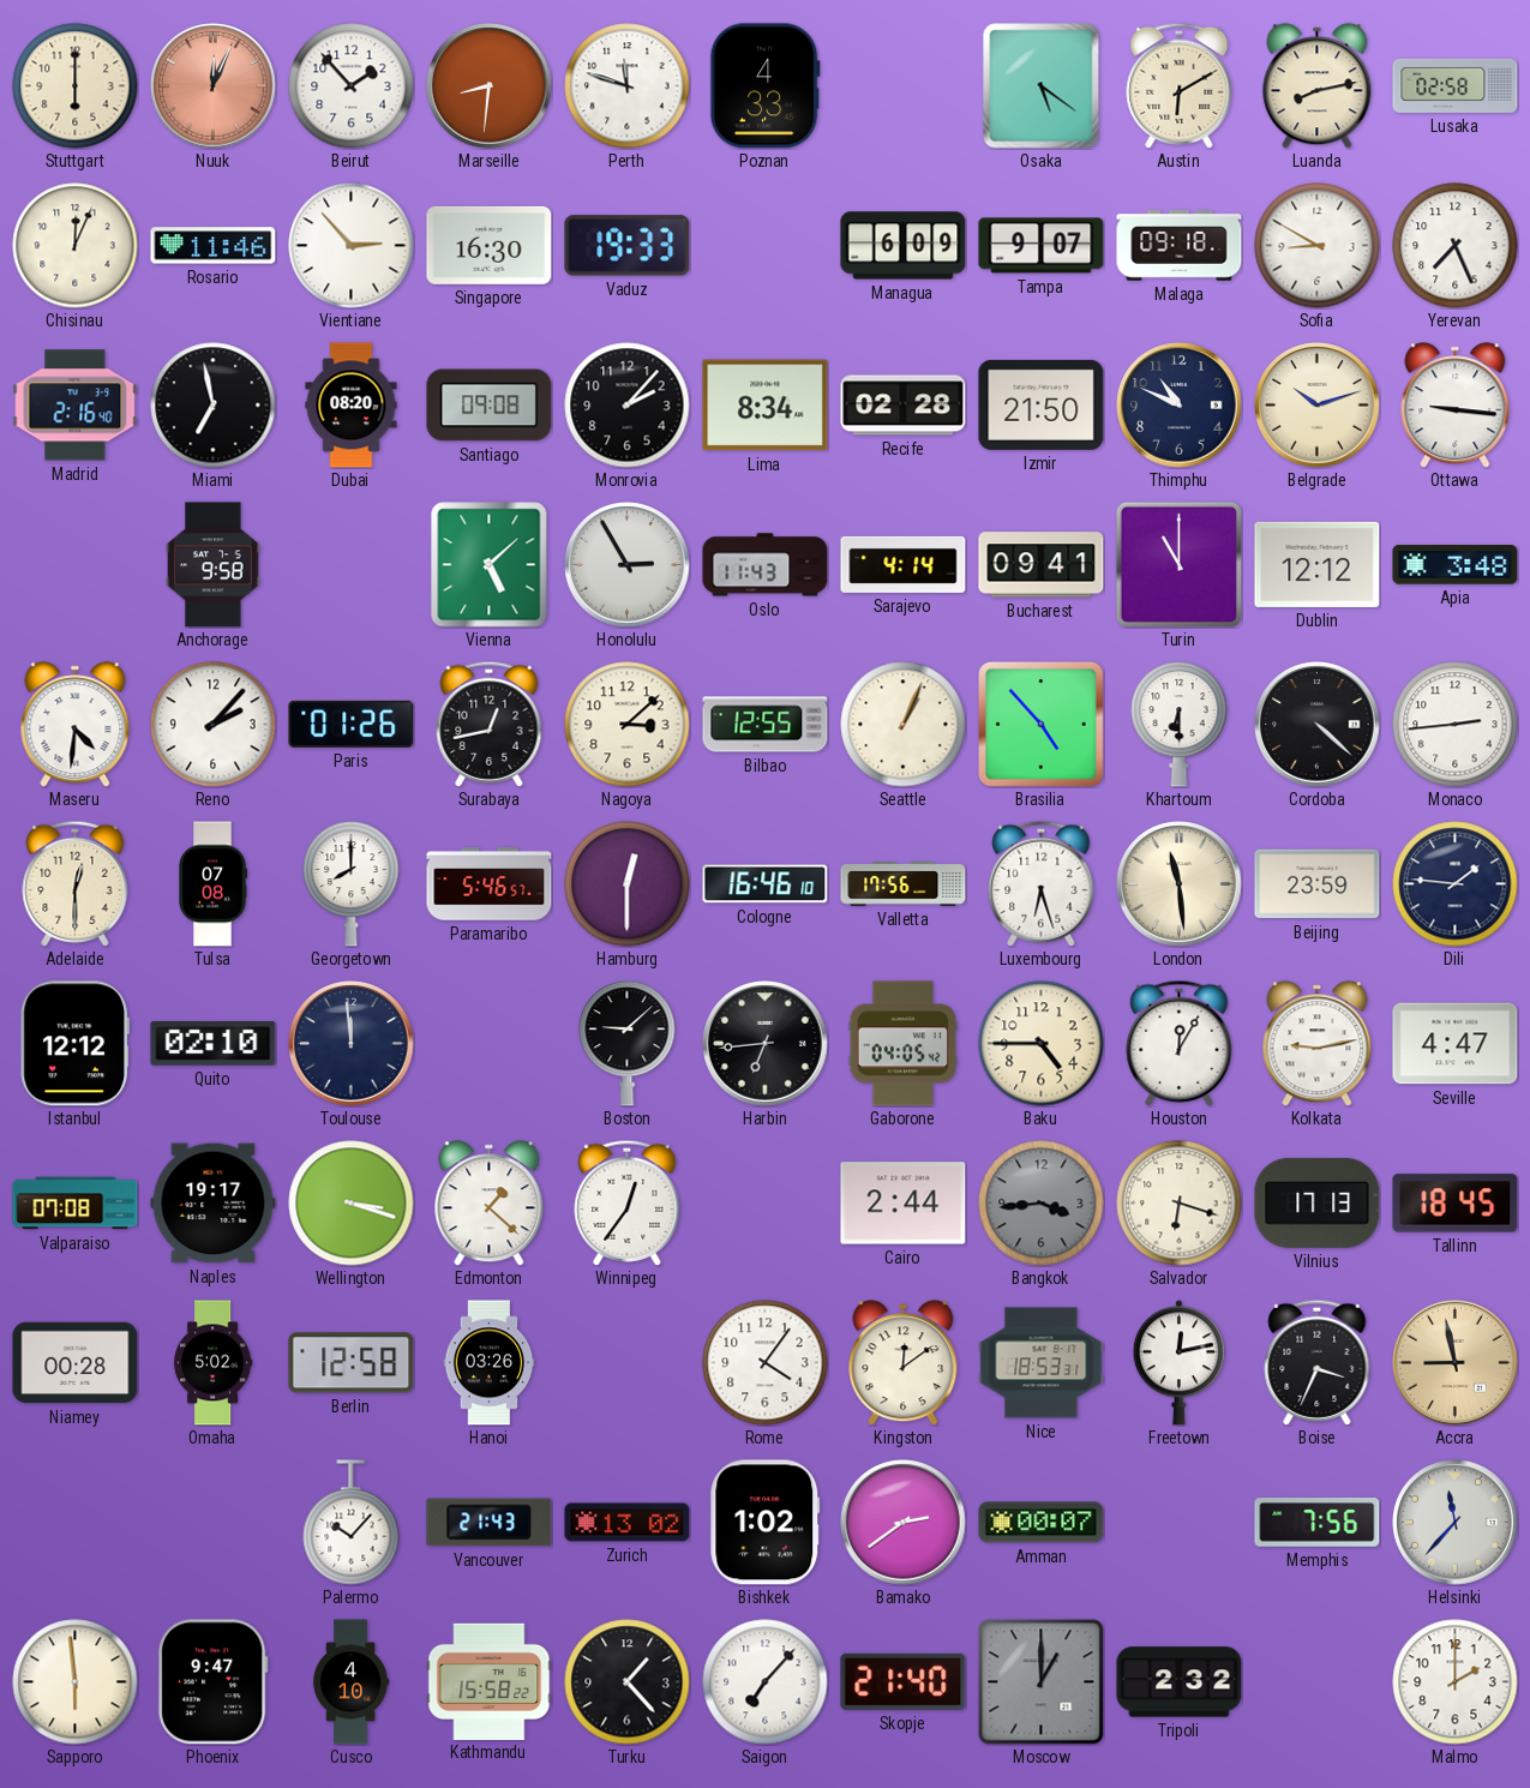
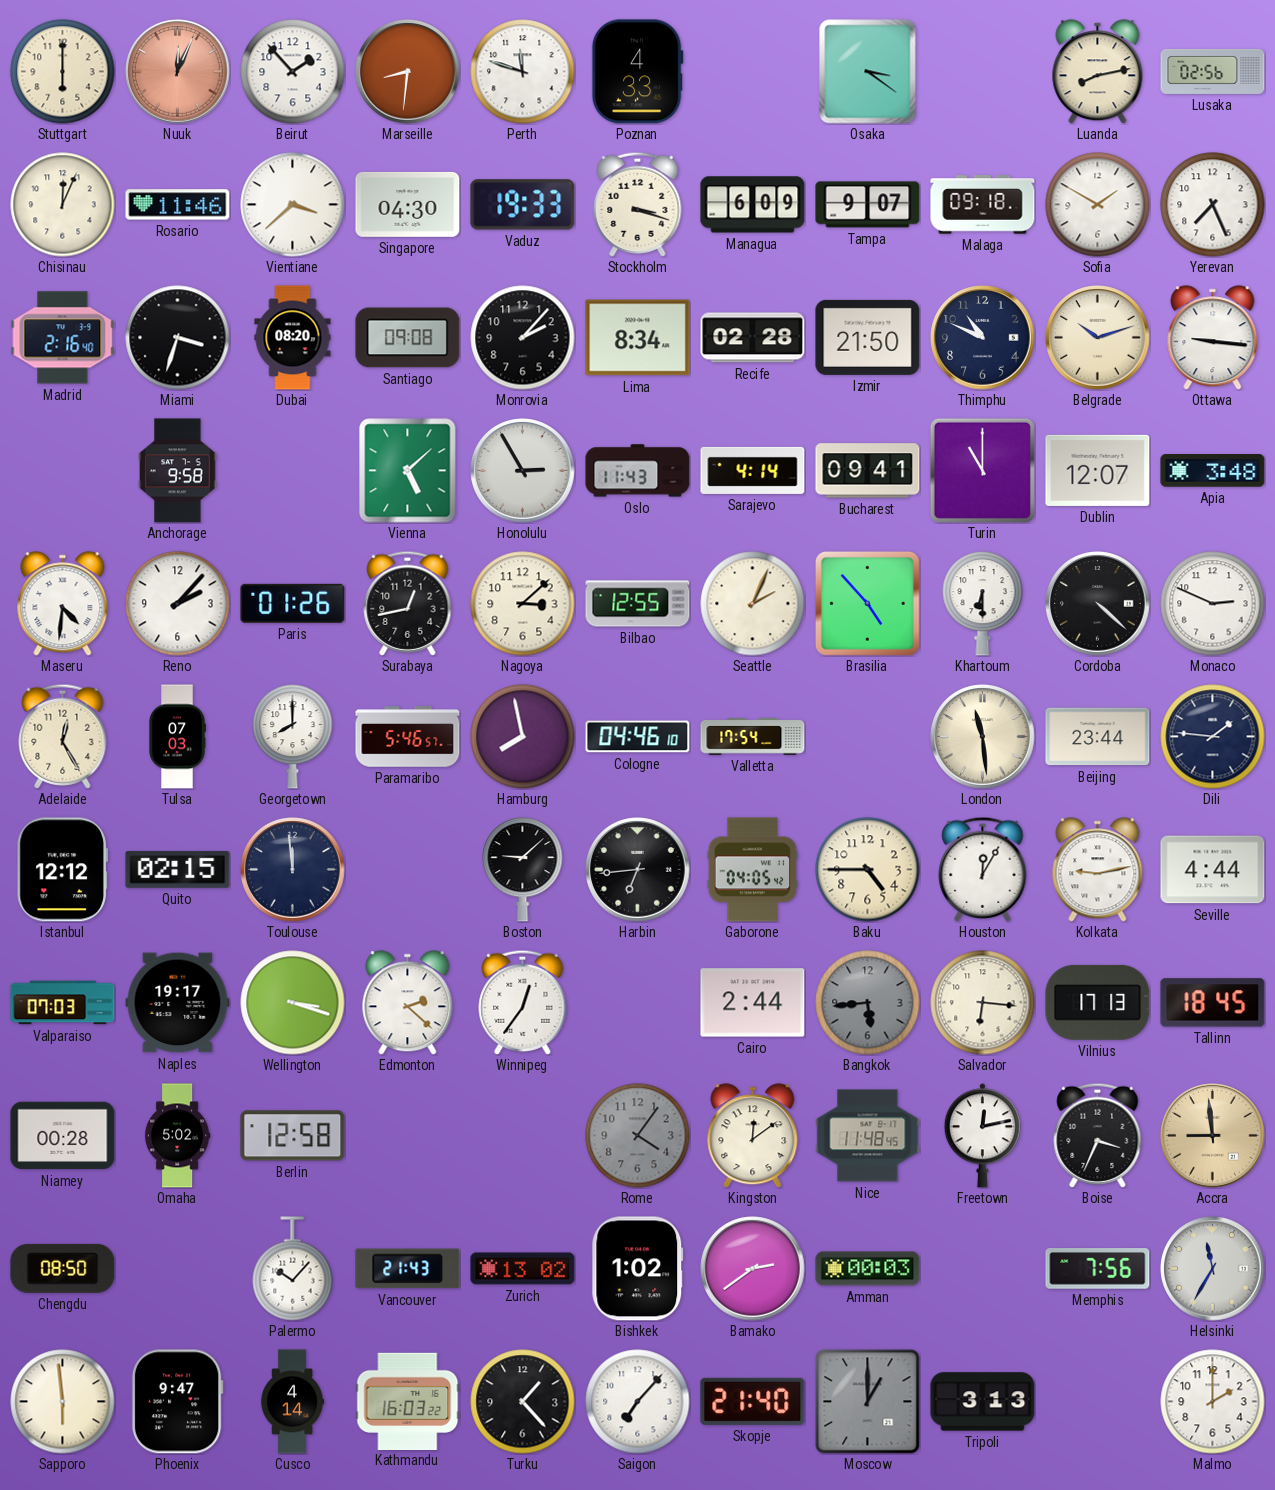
Osaka: 5:21 -> 3:21
Austin: 6:10 -> none
Lusaka: 02:58 -> 02:56
Vientiane: 2:53 -> 3:38
Singapore: 16:30 -> 04:30
Stockholm: none -> 3:18
Sofia: 8:50 -> 1:50
Miami: 6:58 -> 3:33
Dublin: 12:12 -> 12:07
Seattle: 1:04 -> 2:04
Monaco: 2:44 -> 2:49
Adelaide: 12:30 -> 12:25
Tulsa: 07:08 -> 07:03
Hamburg: 12:30 -> 7:58
Cologne: 16:46 -> 04:46
Valletta: 17:56 -> 17:54
Luxembourg: 6:27 -> none
Beijing: 23:59 -> 23:44
Quito: 02:10 -> 02:15
Seville: 4:47 -> 4:44
Valparaiso: 07:08 -> 07:03
Edmonton: 1:22 -> 2:22
Bangkok: 3:44 -> 5:44
Salvador: 6:18 -> 6:16
Hanoi: 03:26 -> none
Rome dial: white -> grey
Nice: 18:53 -> 11:48
Accra: 8:58 -> 8:59
Chengdu: none -> 08:50
Amman: 00:07 -> 00:03
Helsinki: 11:37 -> 11:35
Cusco: 4:10 -> 4:14
Kathmandu: 15:58 -> 16:03
Tripoli: 2:32 -> 3:13
